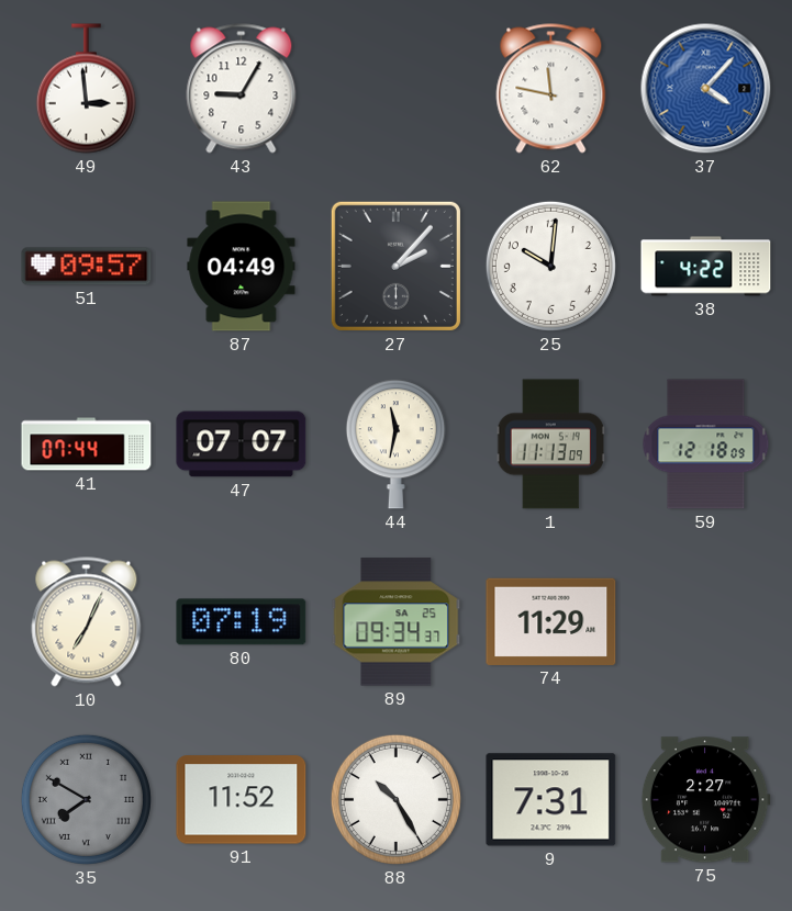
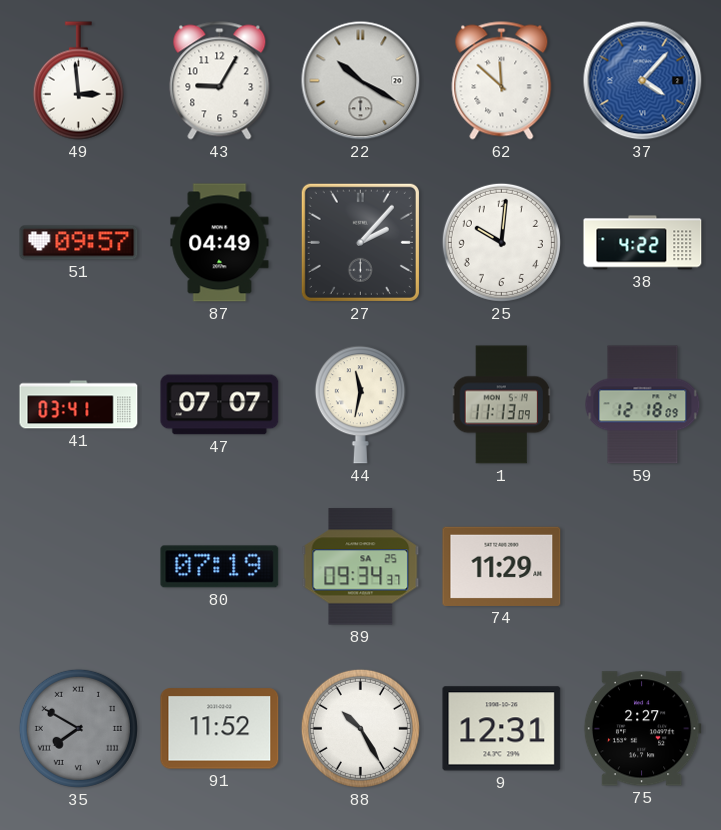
22: none -> 10:20
62: 11:47 -> 11:52
41: 07:44 -> 03:41
10: 7:04 -> none
9: 7:31 -> 12:31
